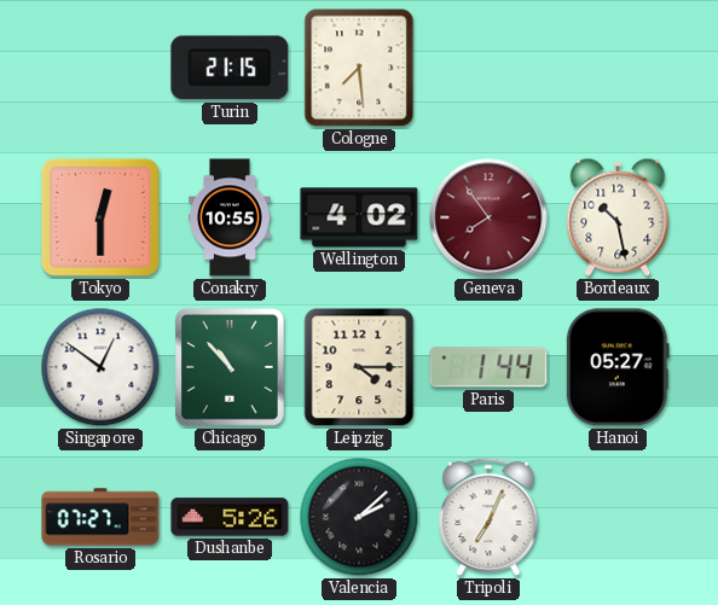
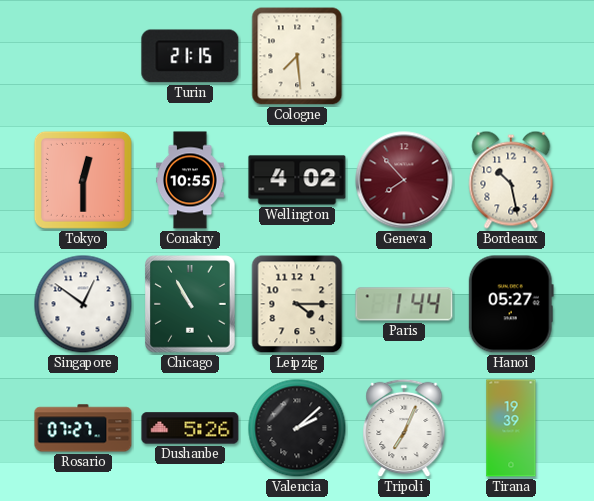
Geneva: 7:54 -> 7:53
Chicago: 10:53 -> 10:55
Tirana: none -> 19:39
